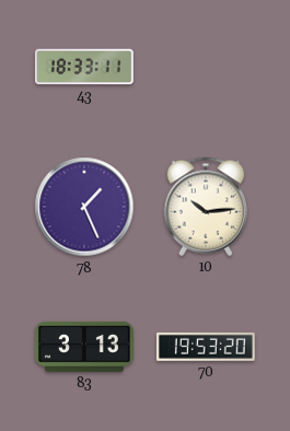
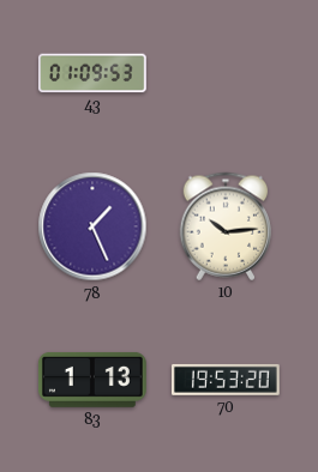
43: 18:33 -> 01:09
83: 3:13 -> 1:13
